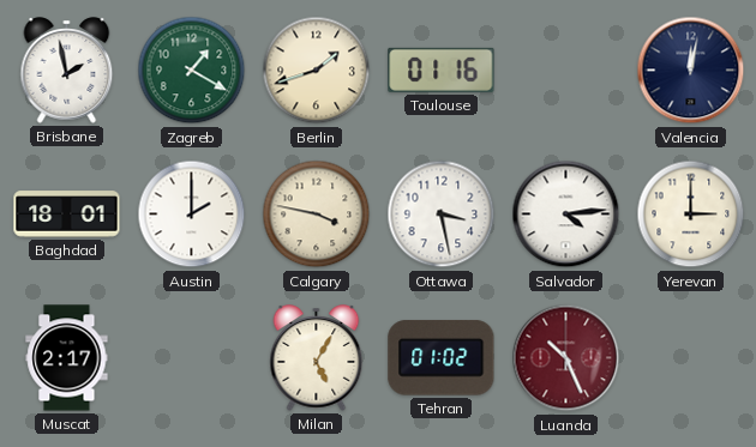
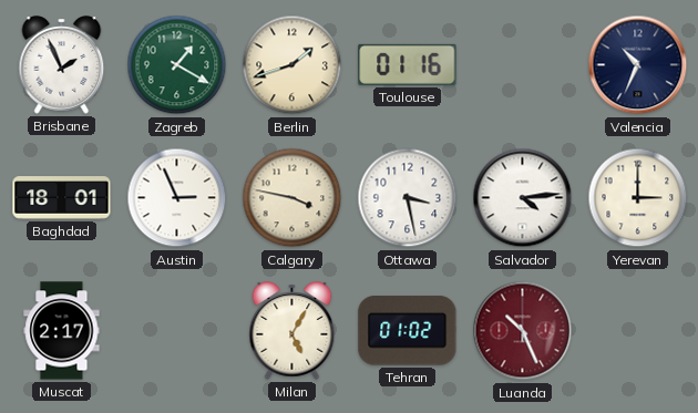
Brisbane: 1:58 -> 1:56
Valencia: 12:02 -> 10:34
Austin: 2:00 -> 2:56
